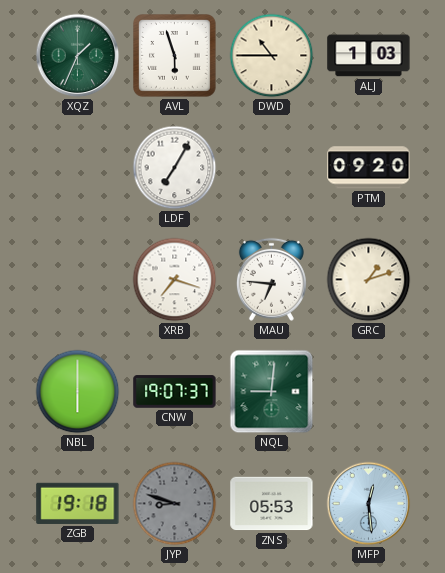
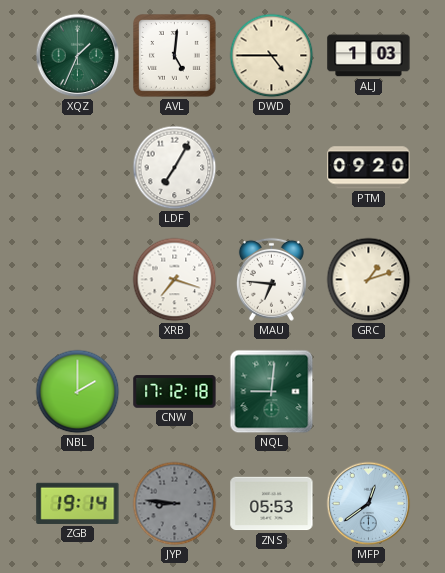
AVL: 5:57 -> 5:01
DWD: 10:45 -> 4:45
NBL: 6:00 -> 2:00
CNW: 19:07 -> 17:12
ZGB: 19:18 -> 19:14
JYP: 8:48 -> 8:46
MFP: 12:29 -> 12:39
